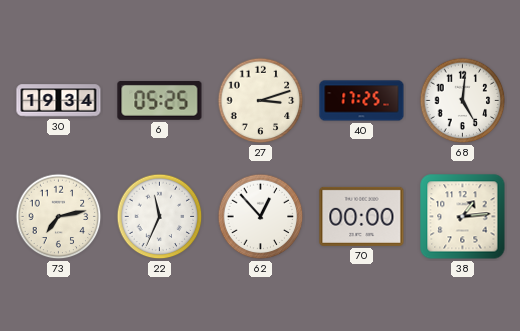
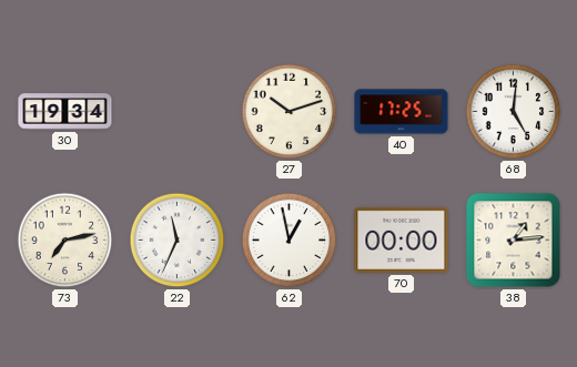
6: 05:25 -> none
27: 3:12 -> 10:12
62: 12:53 -> 12:58
